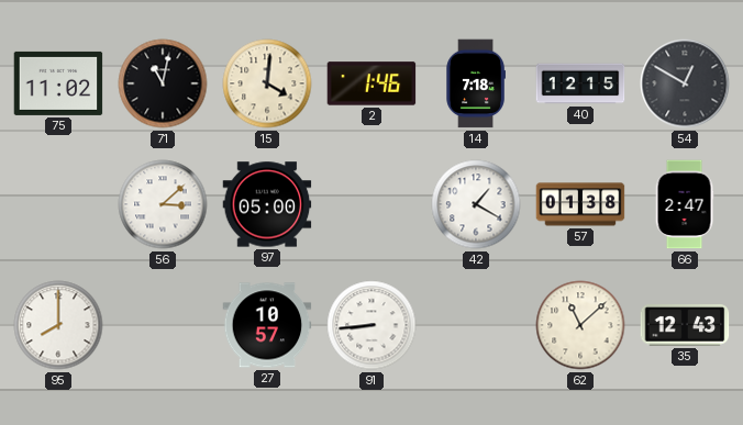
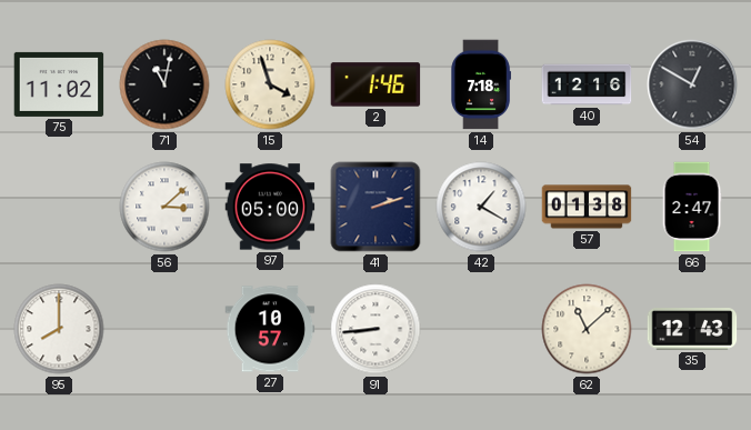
15: 4:01 -> 3:57
40: 12:15 -> 12:16
41: none -> 2:12
